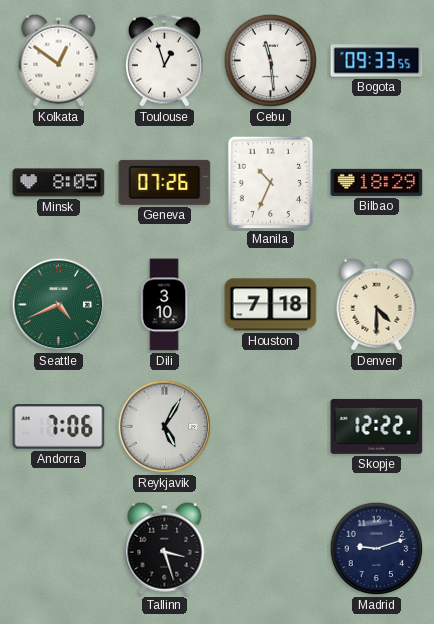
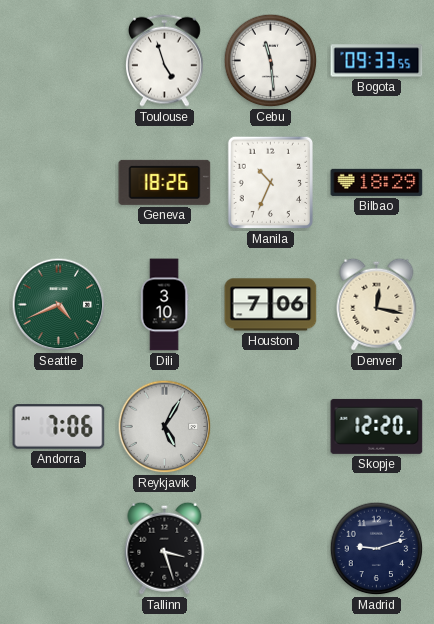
Kolkata: 12:51 -> none
Toulouse: 12:57 -> 4:57
Minsk: 8:05 -> none
Geneva: 07:26 -> 18:26
Houston: 7:18 -> 7:06
Denver: 4:30 -> 12:17
Skopje: 12:22 -> 12:20
